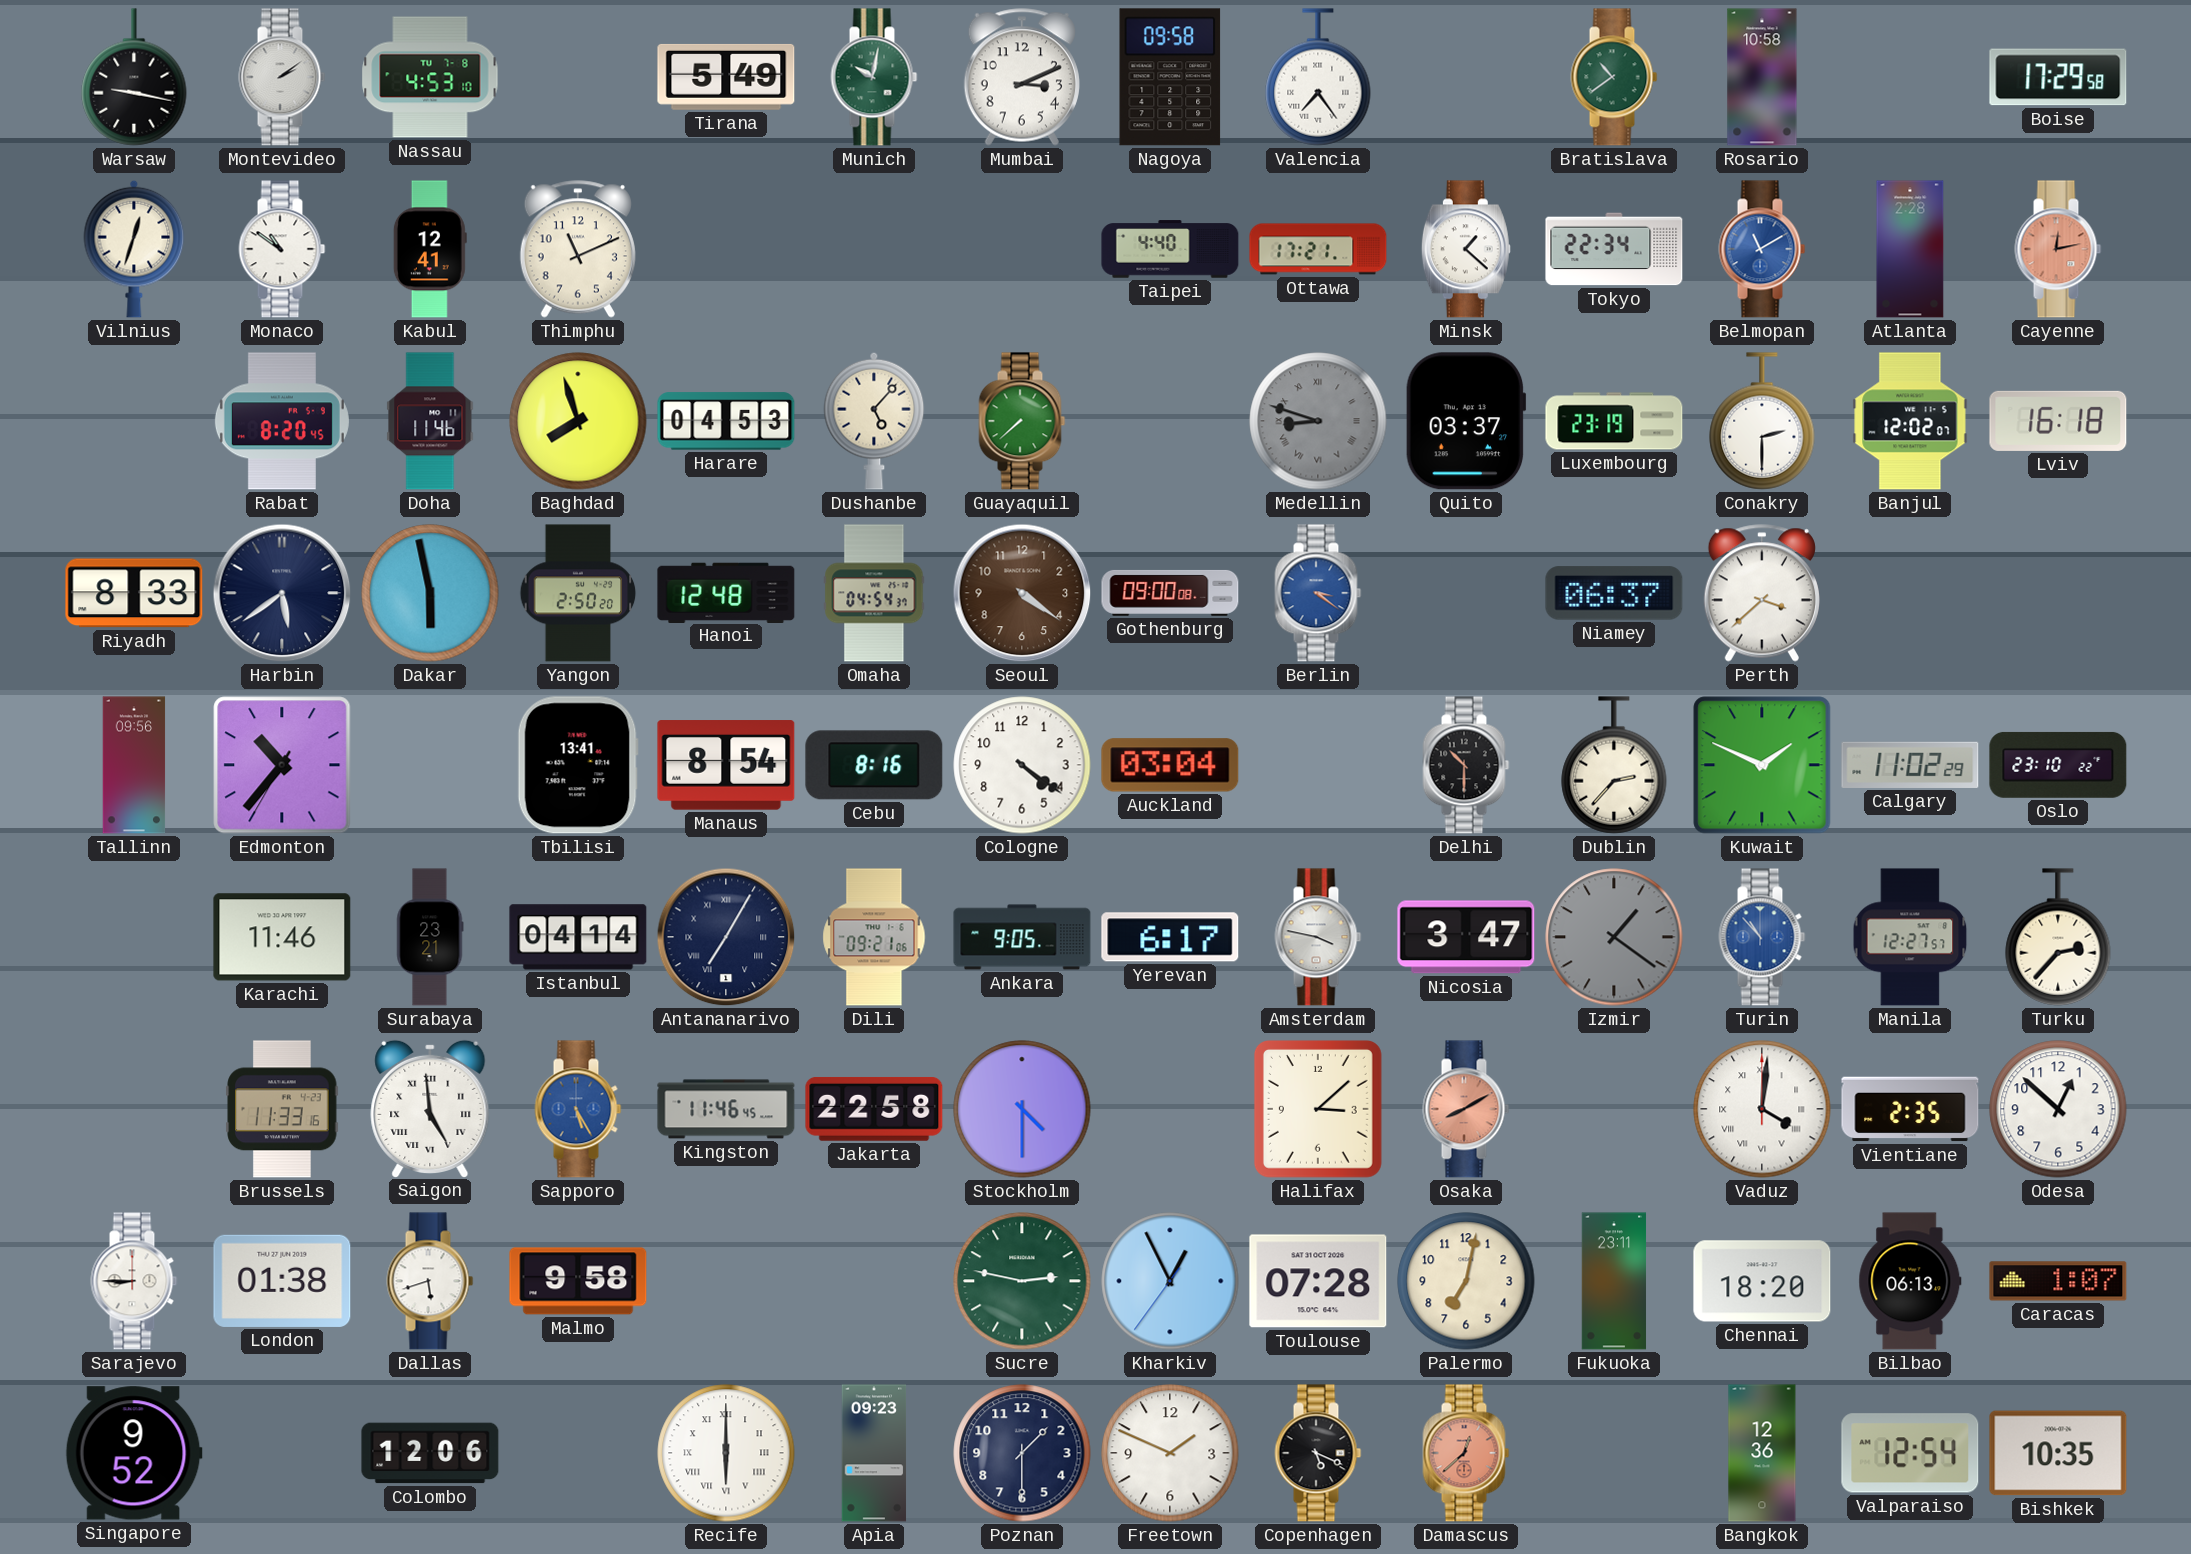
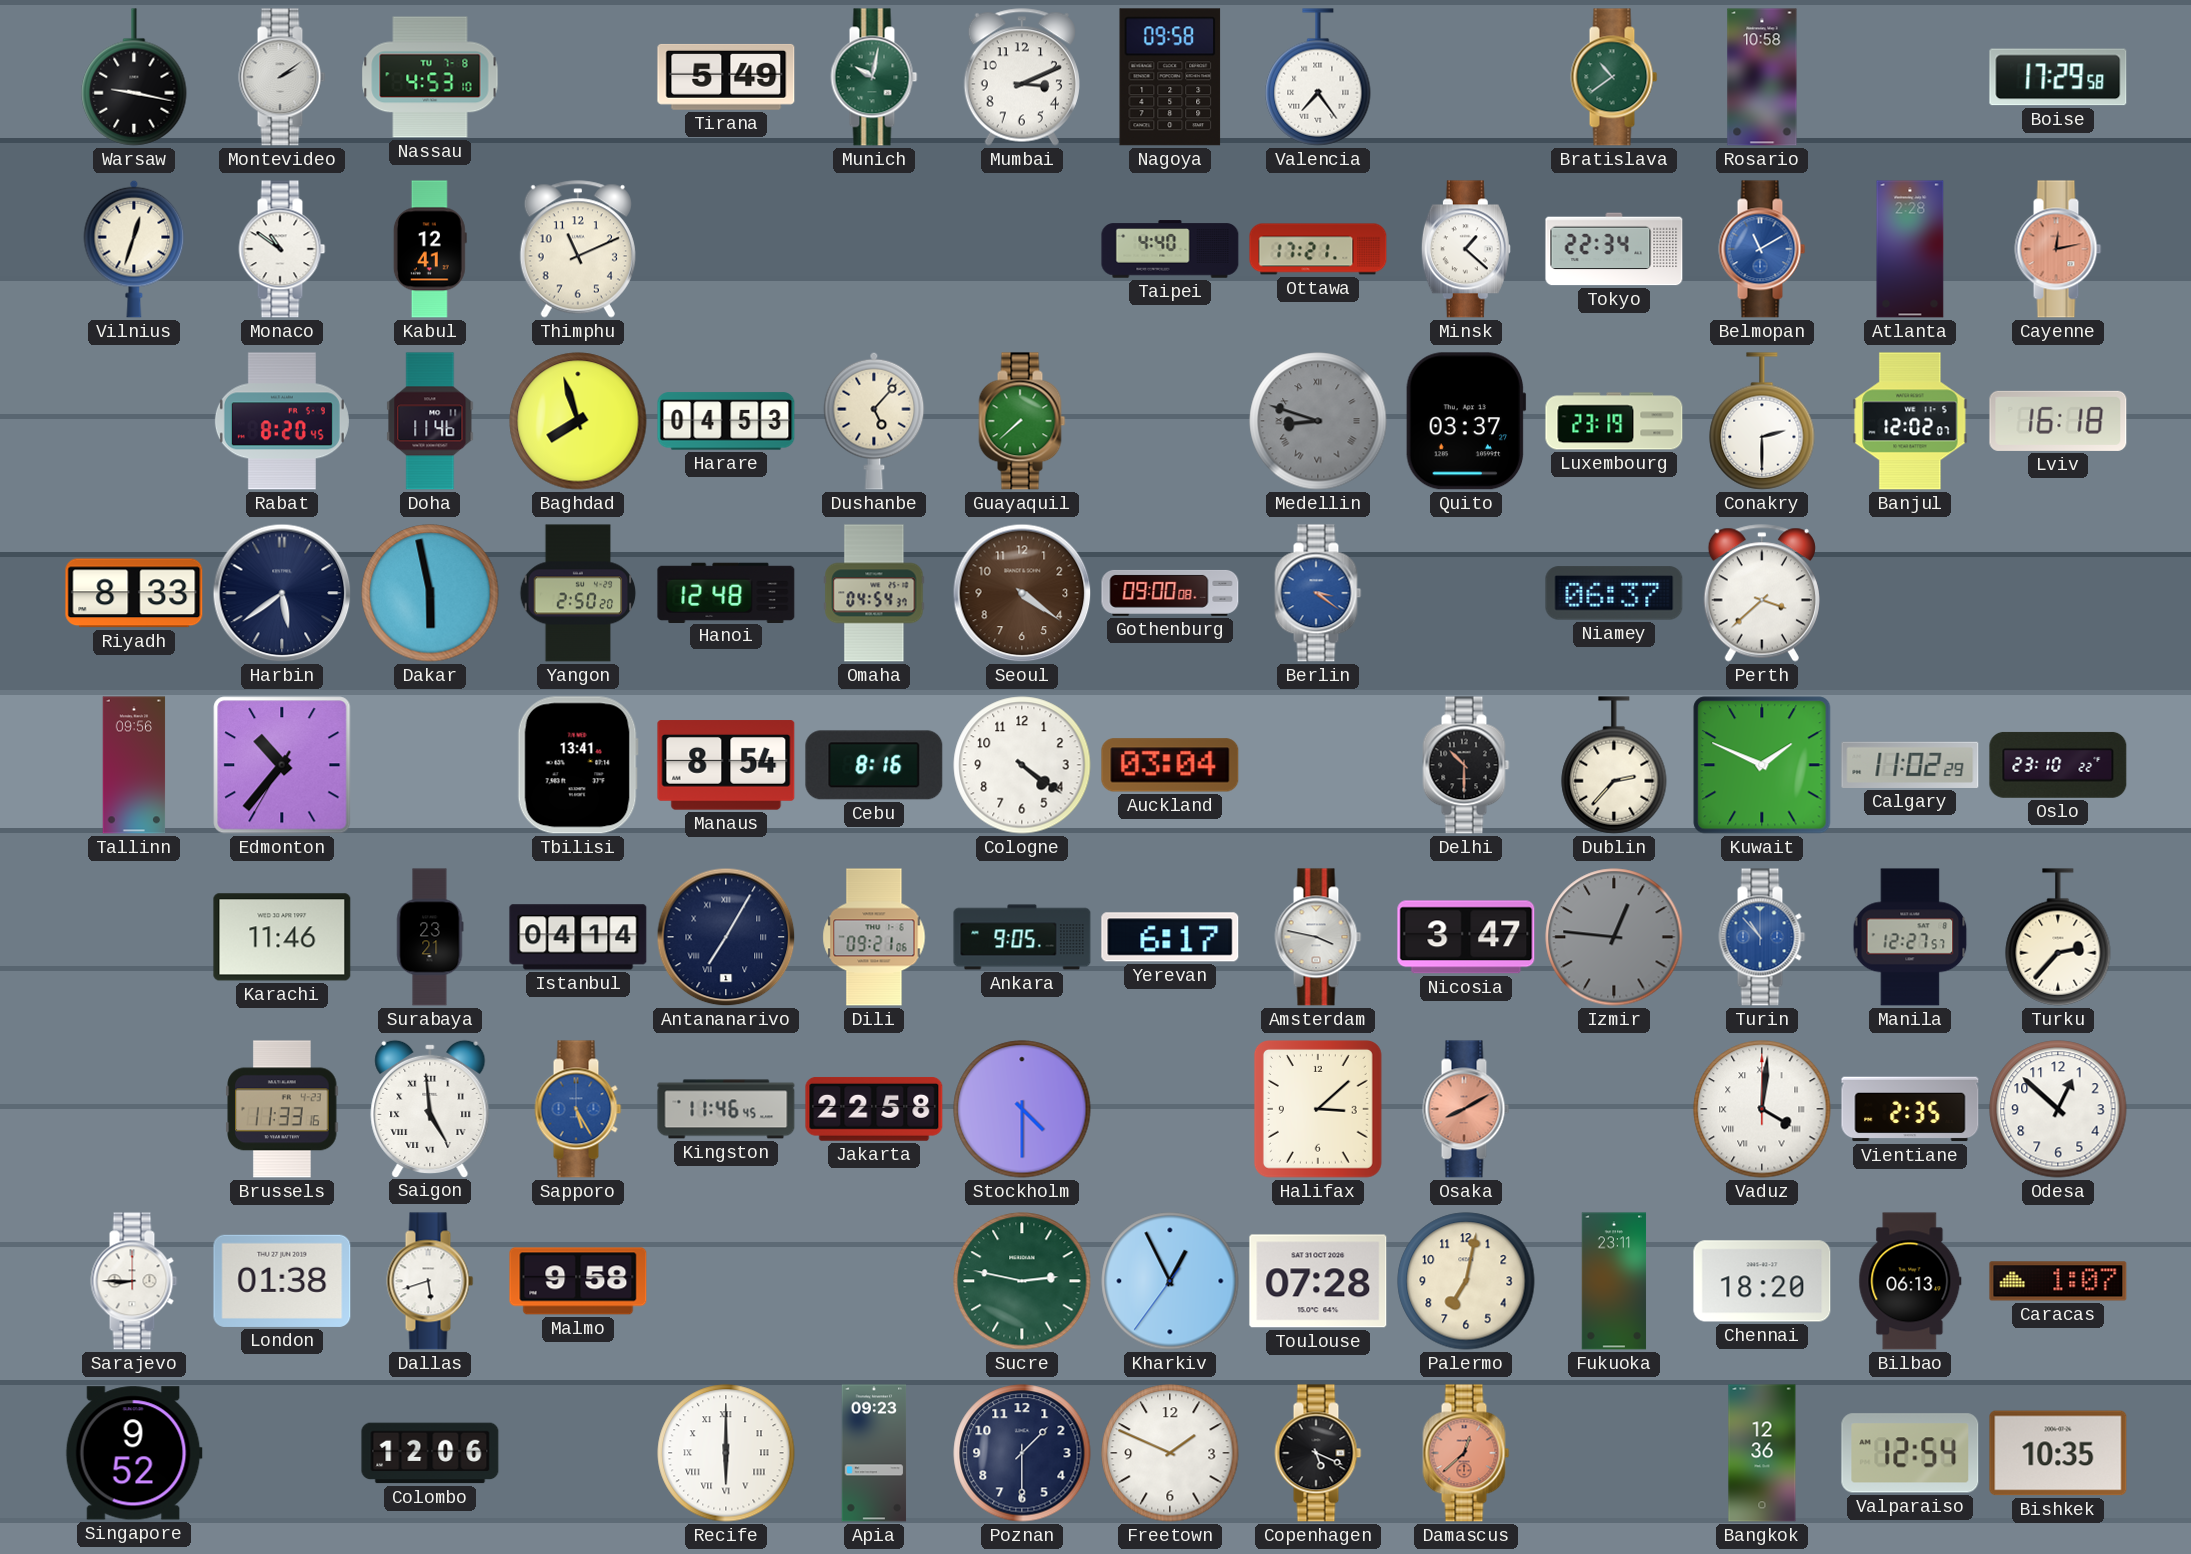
Izmir: 1:21 -> 12:46
